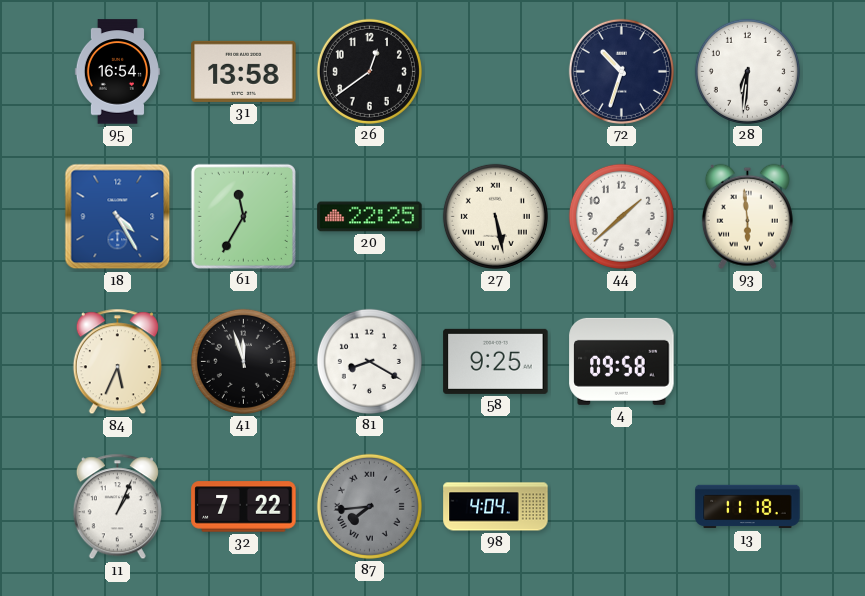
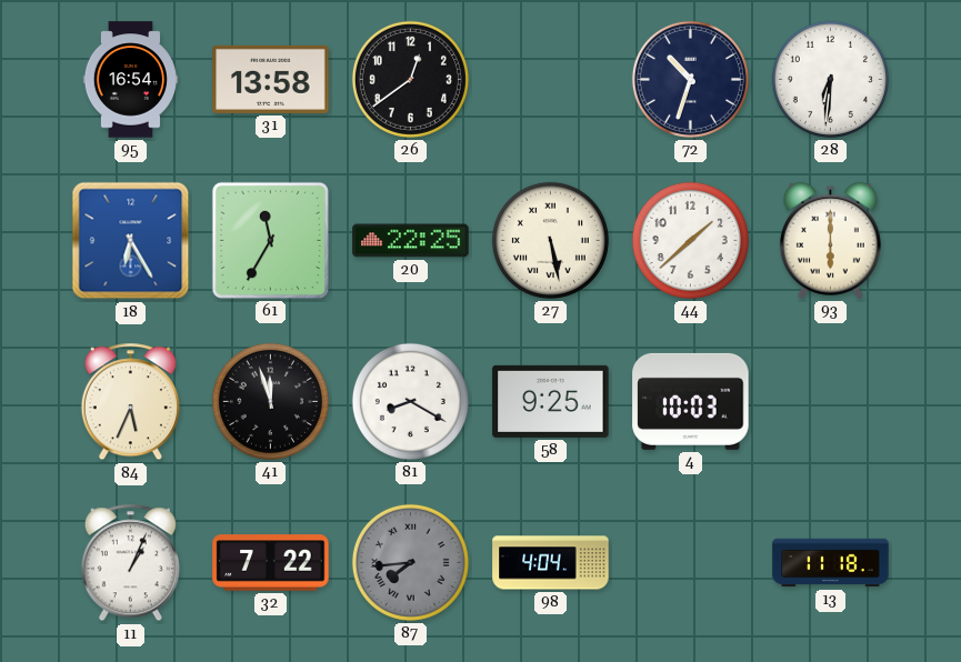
18: 4:25 -> 6:25
93: 5:59 -> 6:00
4: 09:58 -> 10:03
